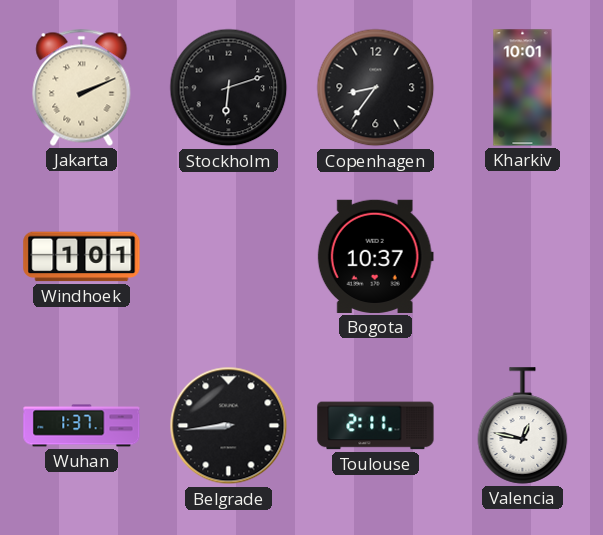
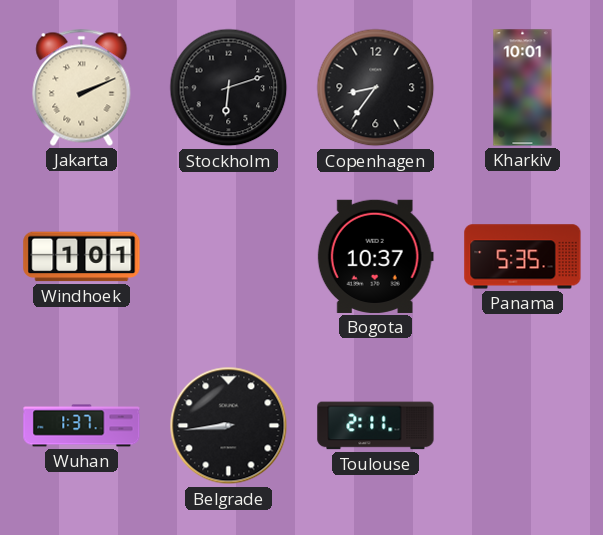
Panama: none -> 5:35
Valencia: 12:47 -> none
